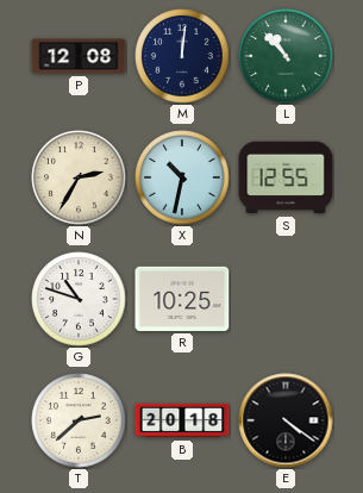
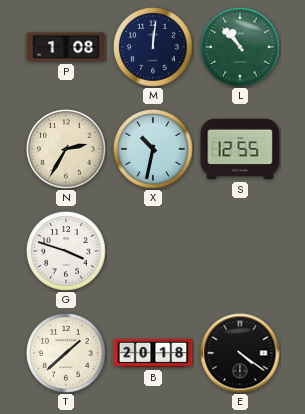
P: 12:08 -> 1:08
G: 10:48 -> 3:48
R: 10:25 -> none
T: 2:38 -> 1:38
